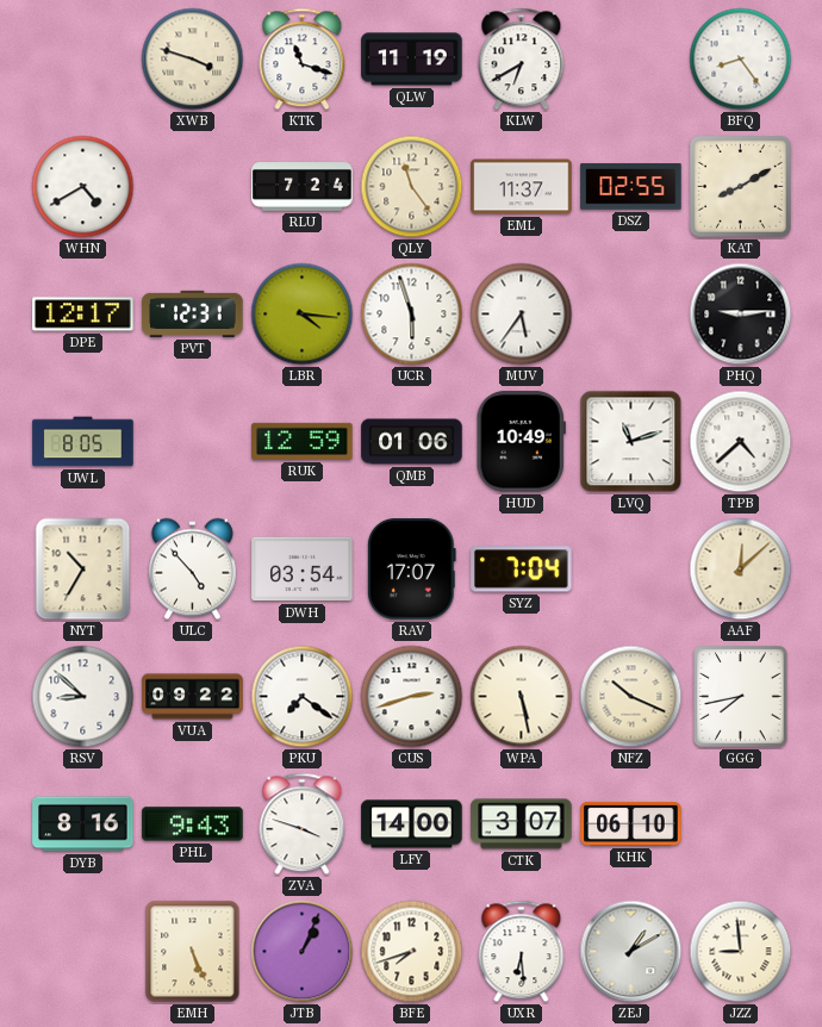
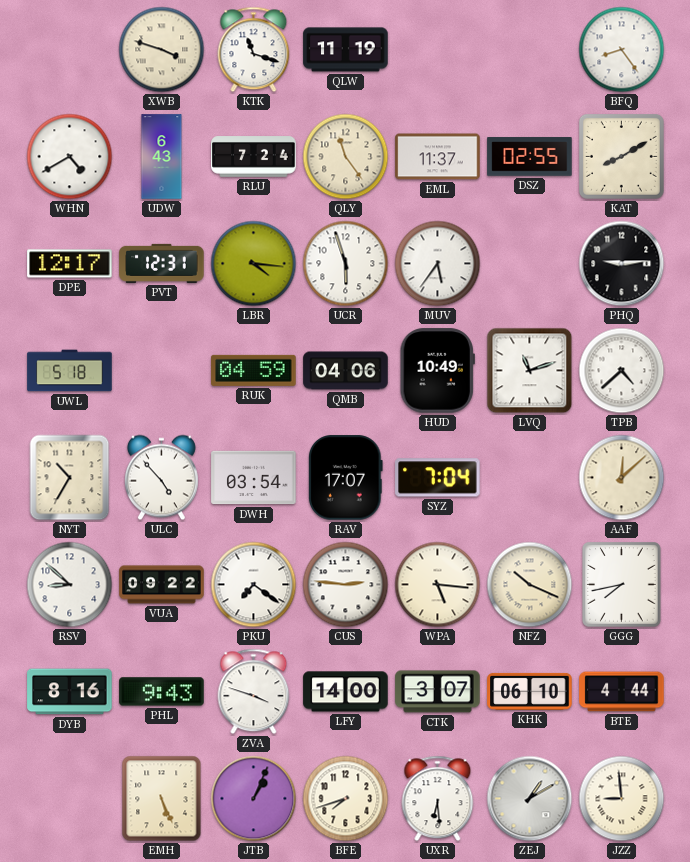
KLW: 6:40 -> none
UDW: none -> 6:43
UWL: 8:05 -> 5:18
RUK: 12:59 -> 04:59
QMB: 01:06 -> 04:06
CUS: 2:42 -> 2:46
WPA: 5:28 -> 5:16
BTE: none -> 4:44
